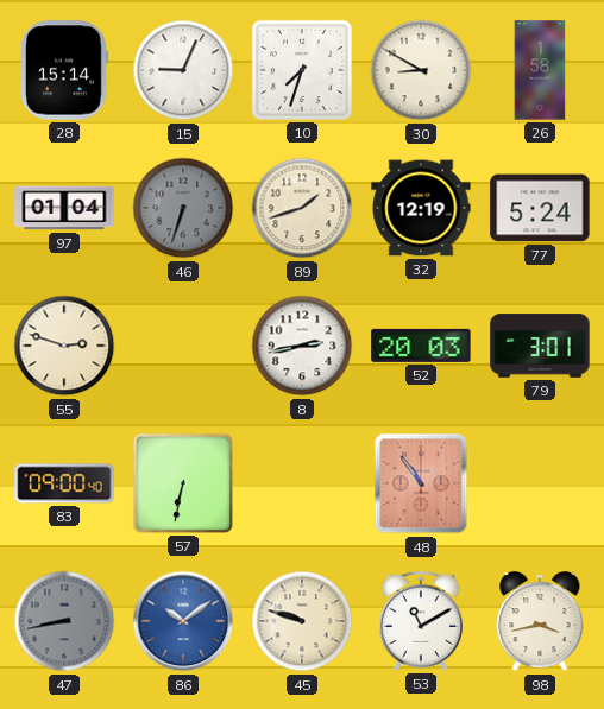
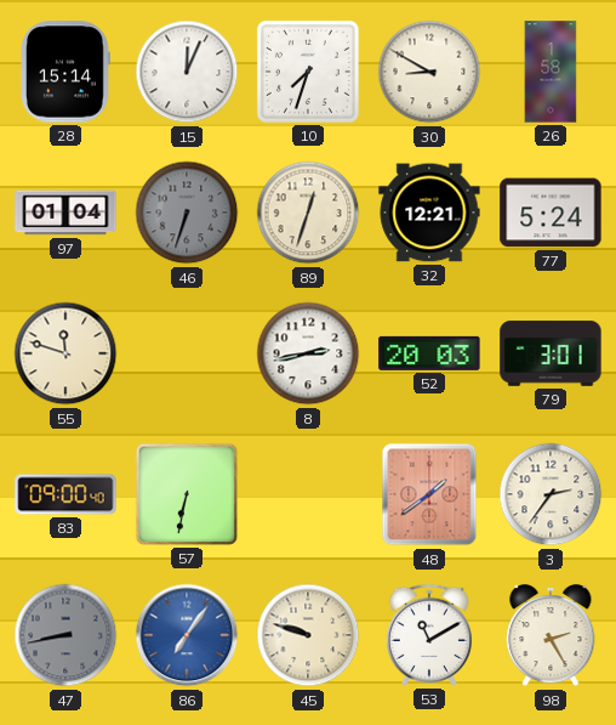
15: 9:04 -> 12:04
89: 1:42 -> 12:33
32: 12:19 -> 12:21
55: 2:48 -> 11:48
48: 10:54 -> 1:39
3: none -> 2:36
86: 10:09 -> 7:06
98: 3:43 -> 2:25
